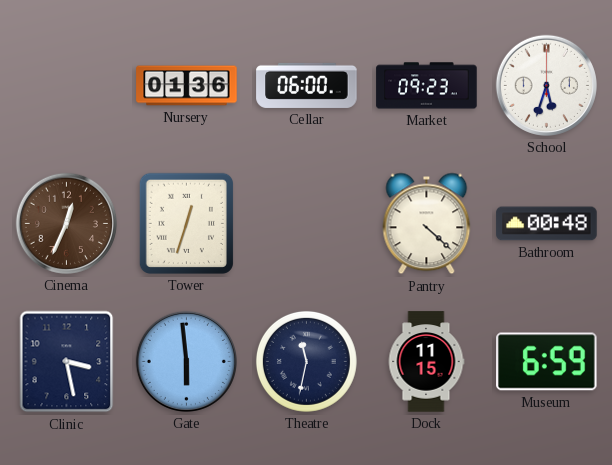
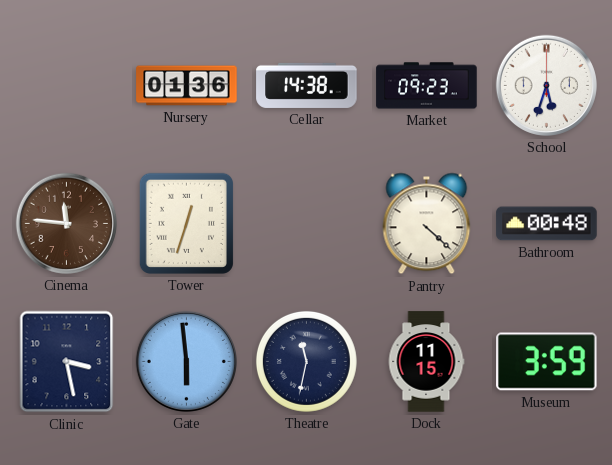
Cellar: 06:00 -> 14:38
Cinema: 12:34 -> 11:46
Museum: 6:59 -> 3:59
